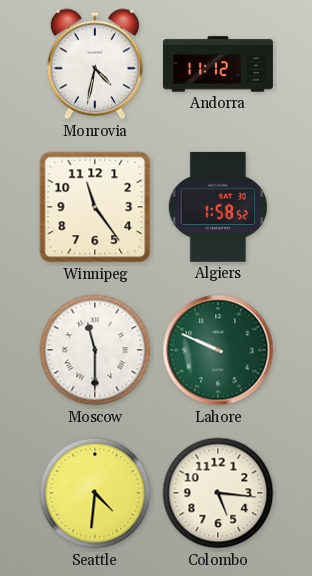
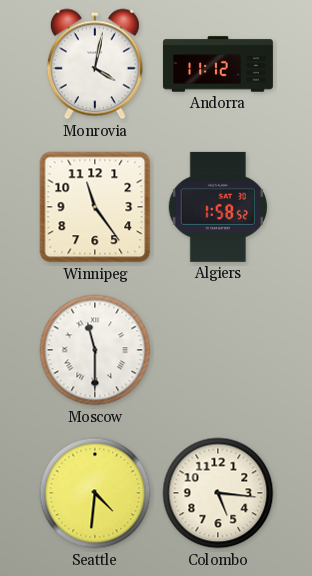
Monrovia: 4:32 -> 4:02
Lahore: 9:49 -> none
